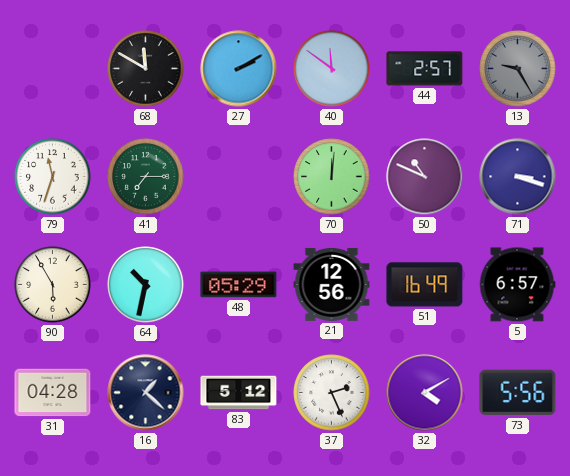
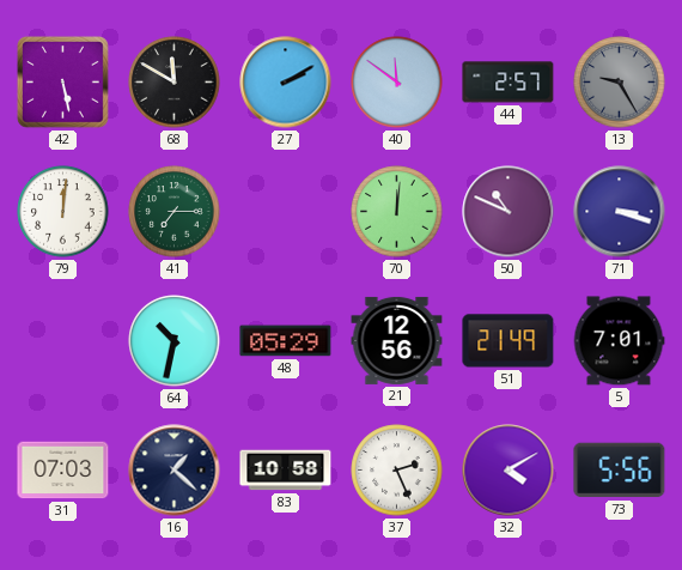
42: none -> 5:28
79: 11:33 -> 12:01
90: 5:55 -> none
51: 16:49 -> 21:49
5: 6:57 -> 7:01
31: 04:28 -> 07:03
83: 5:12 -> 10:58
